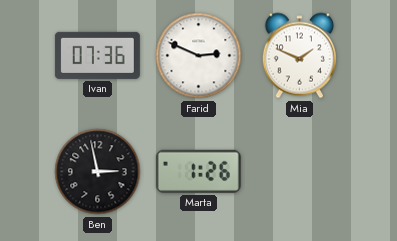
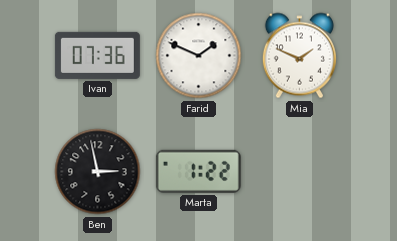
Farid: 2:49 -> 1:49
Marta: 1:26 -> 1:22
